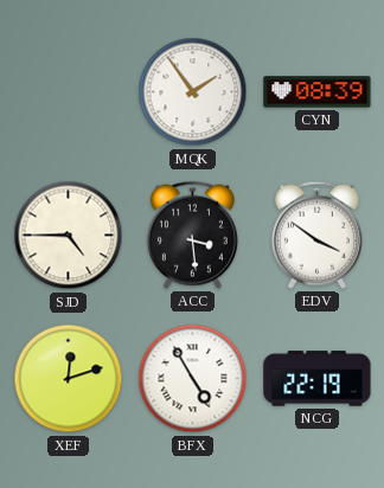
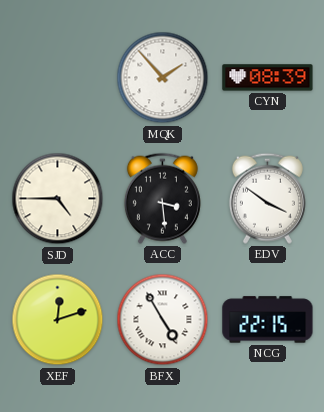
MQK: 1:54 -> 1:53
NCG: 22:19 -> 22:15
